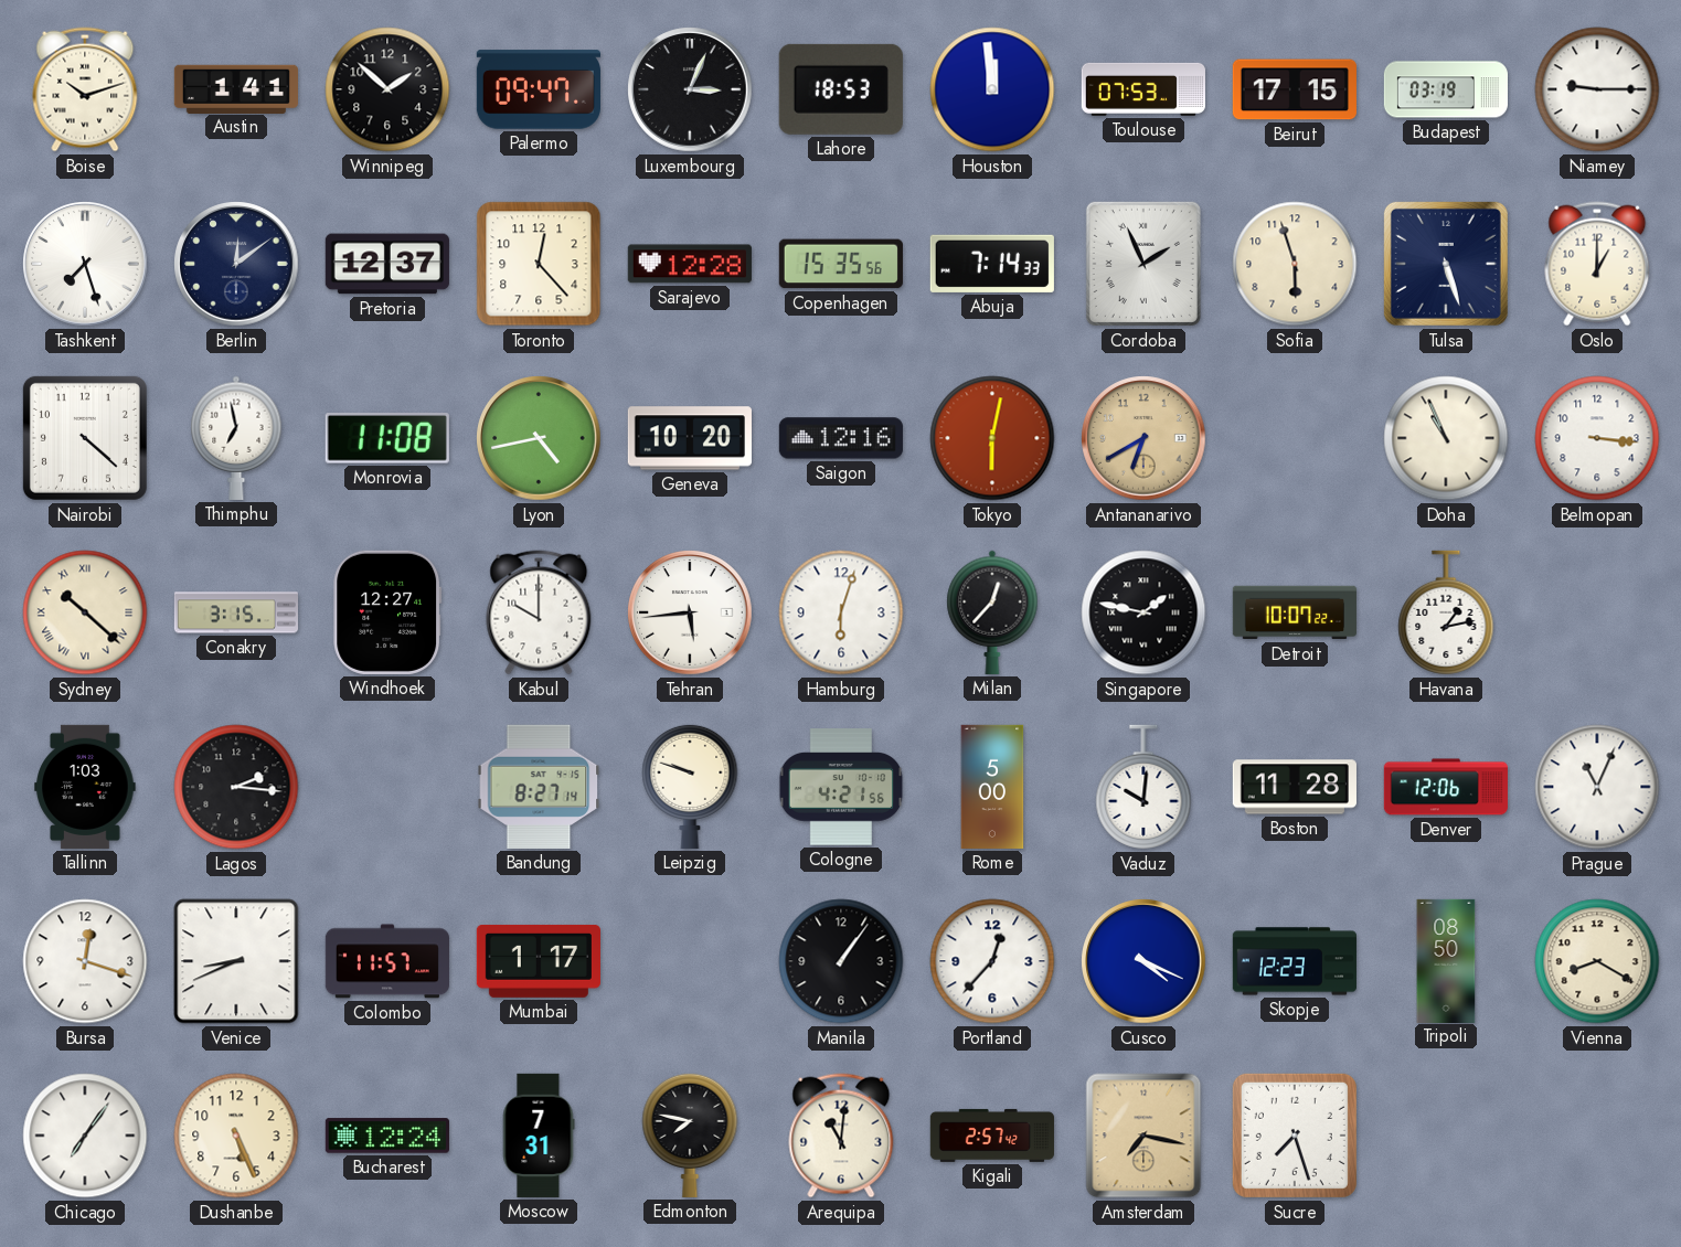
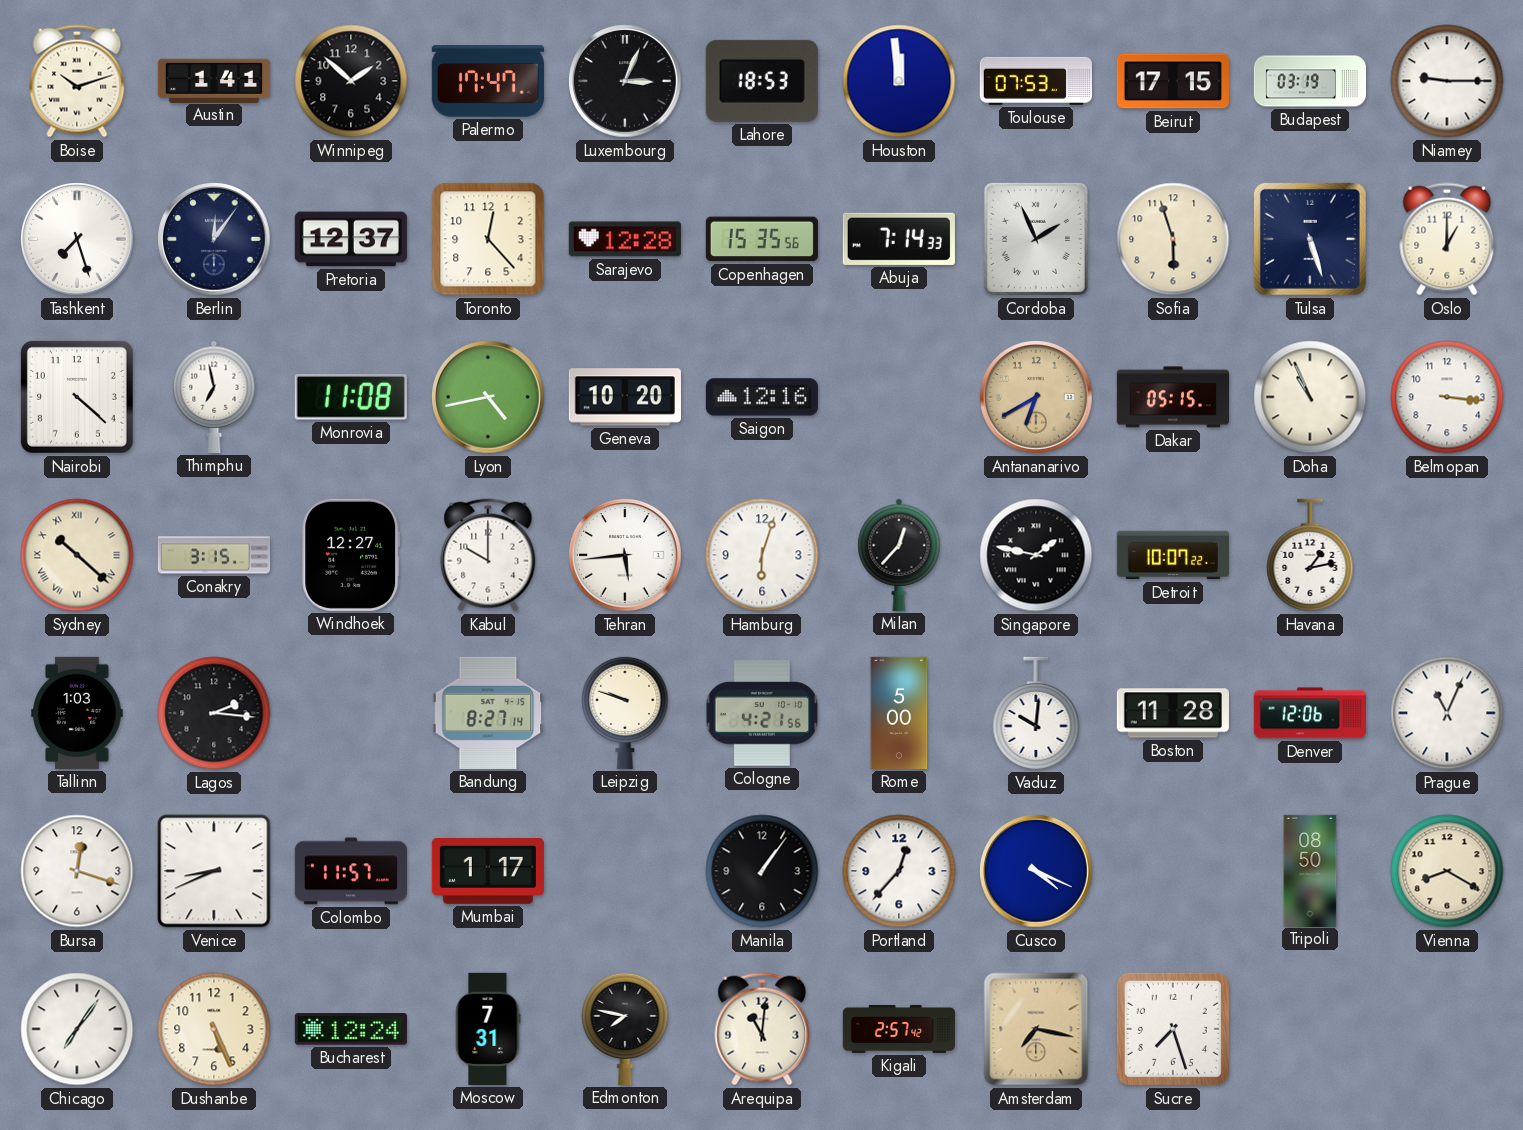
Palermo: 09:47 -> 17:47
Berlin: 12:09 -> 12:06
Tokyo: 6:02 -> none
Dakar: none -> 05:15
Skopje: 12:23 -> none
